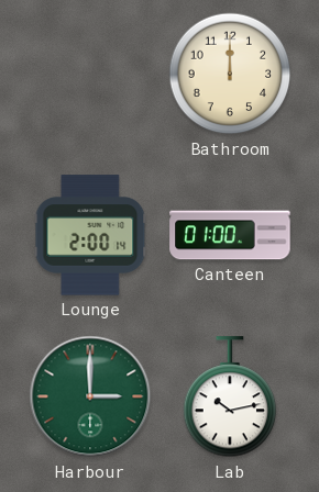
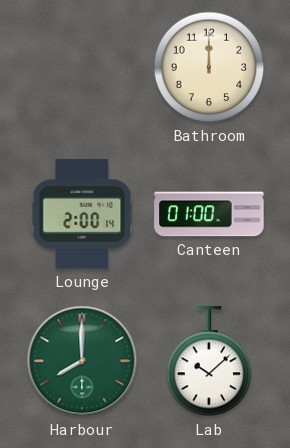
Harbour: 3:00 -> 8:00
Lab: 10:13 -> 10:08
